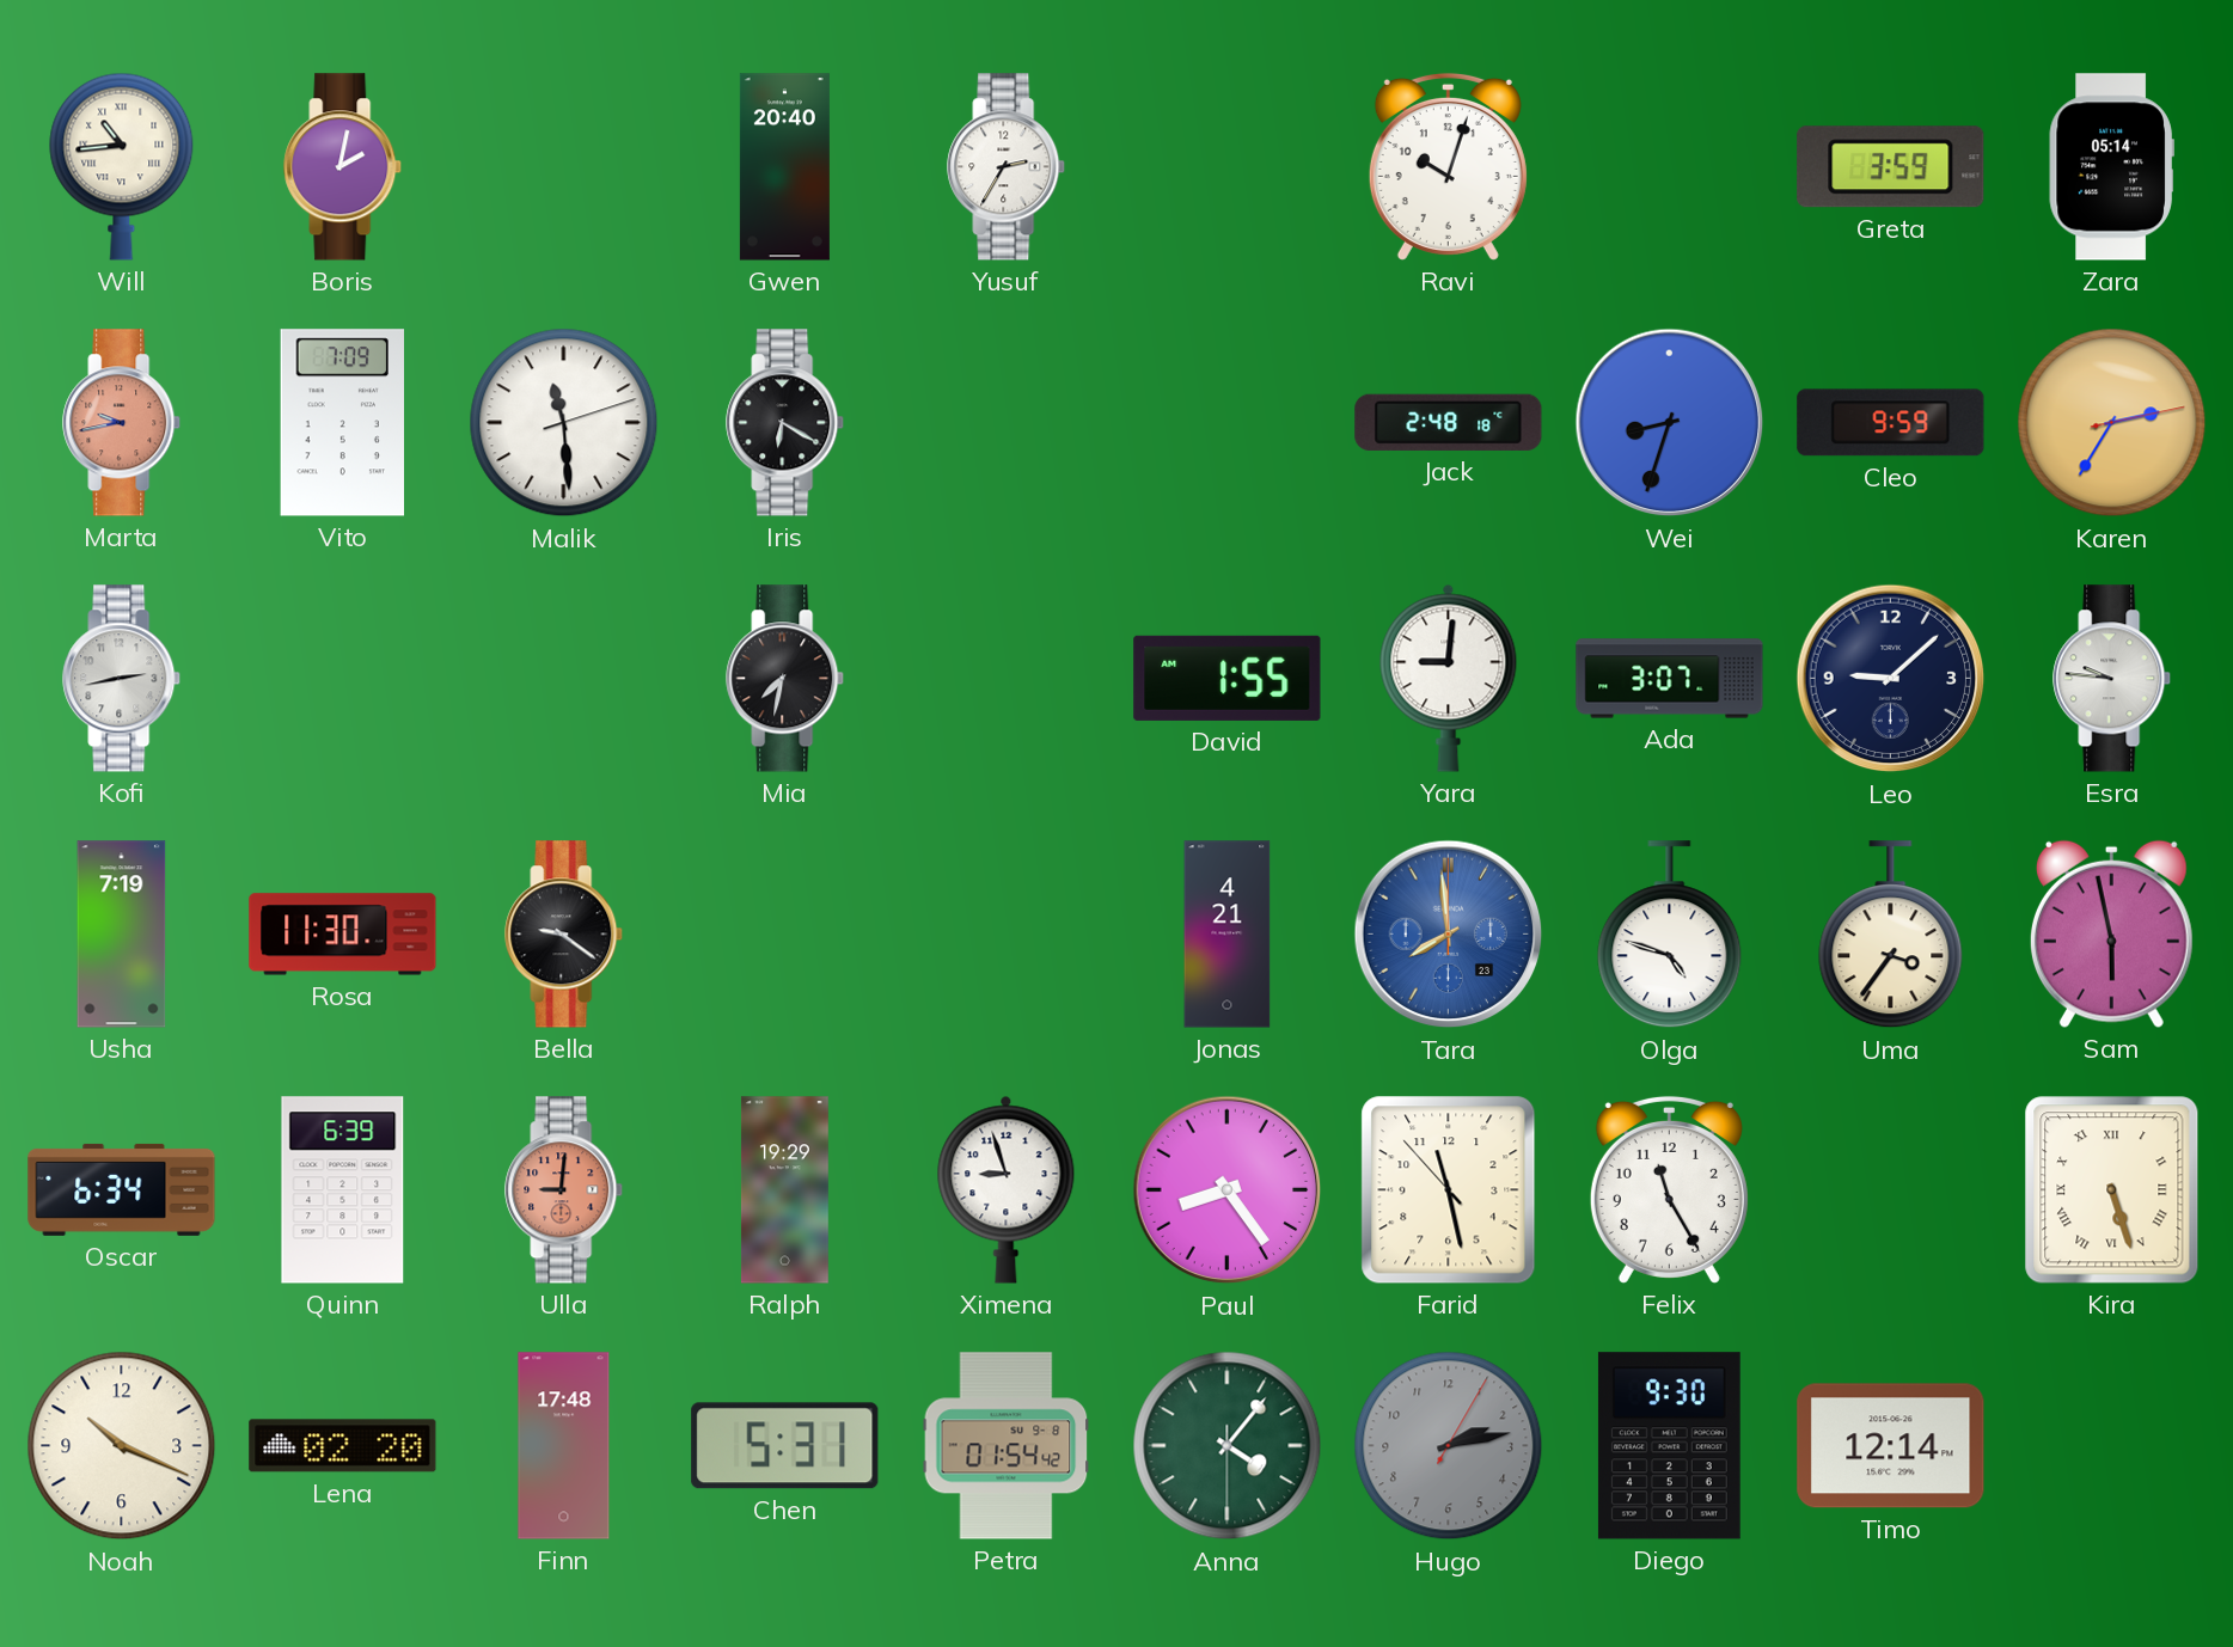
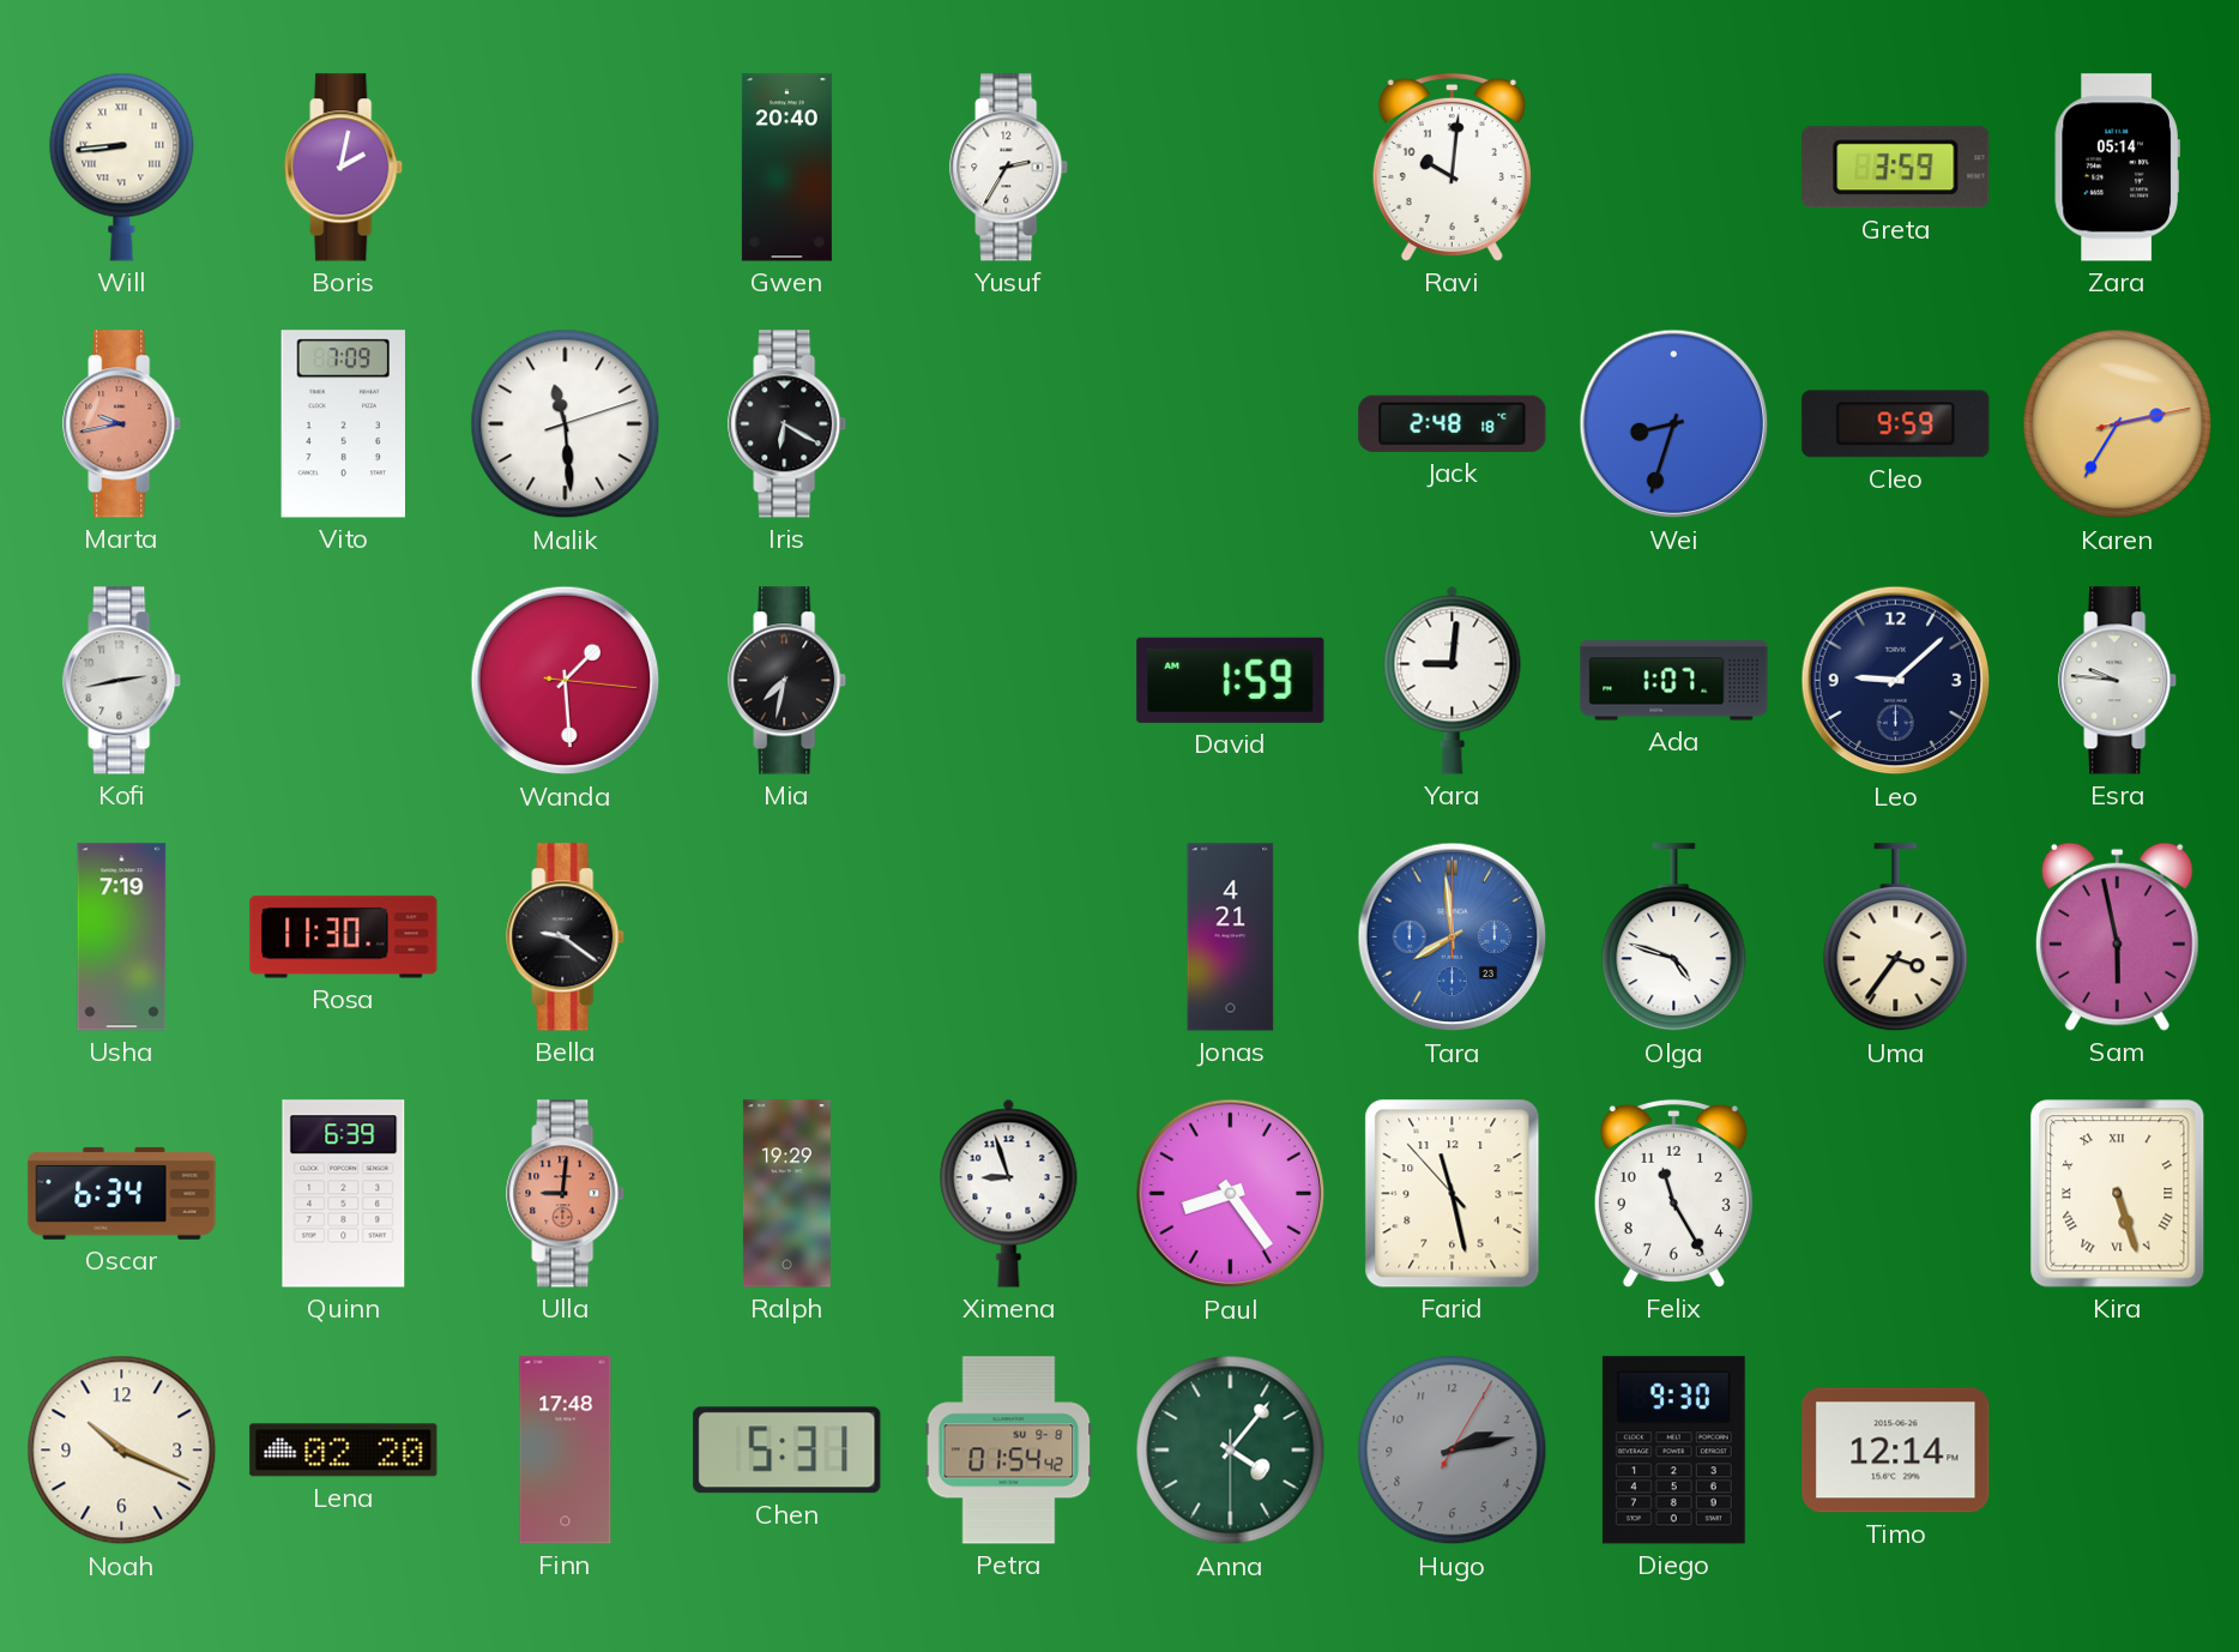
Will: 10:44 -> 8:44
Ravi: 10:03 -> 10:01
Wanda: none -> 1:29
David: 1:55 -> 1:59
Ada: 3:07 -> 1:07
